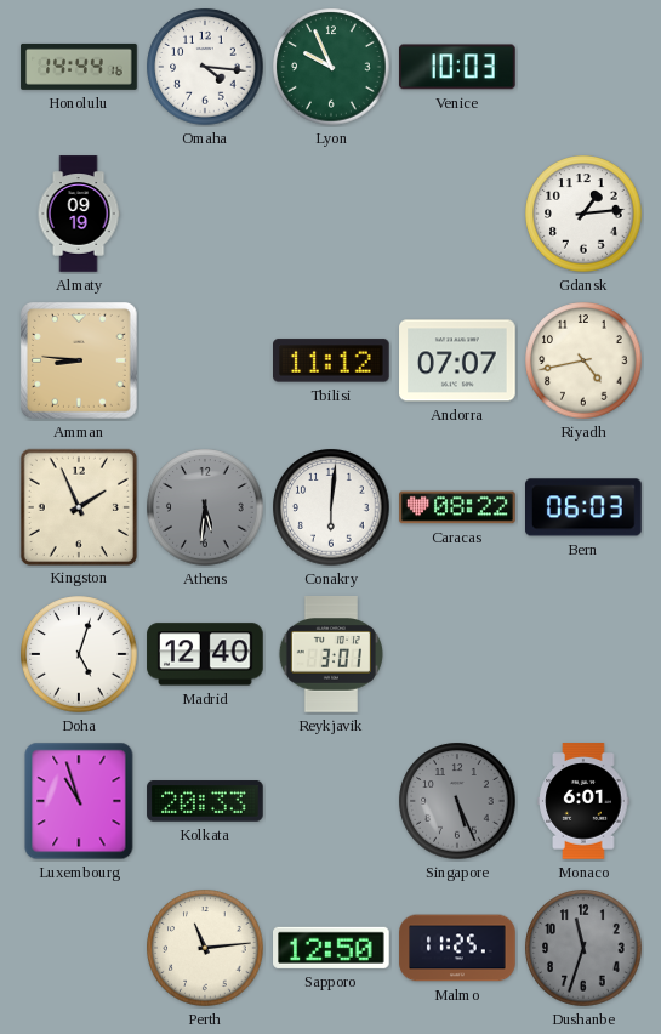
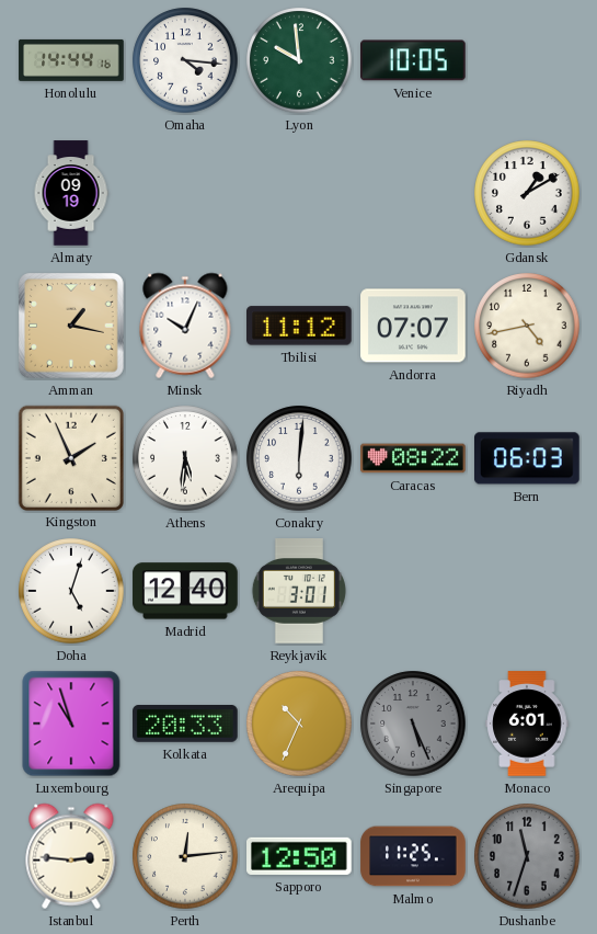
Lyon: 9:56 -> 9:59
Venice: 10:03 -> 10:05
Gdansk: 1:14 -> 1:10
Amman: 8:46 -> 1:17
Minsk: none -> 10:04
Athens dial: grey -> white
Arequipa: none -> 10:34
Istanbul: none -> 2:46
Perth: 11:14 -> 12:14
